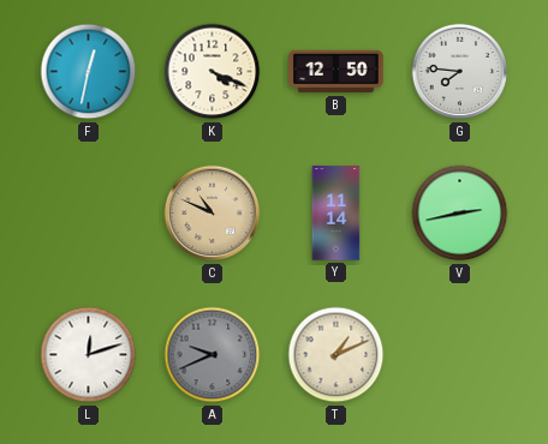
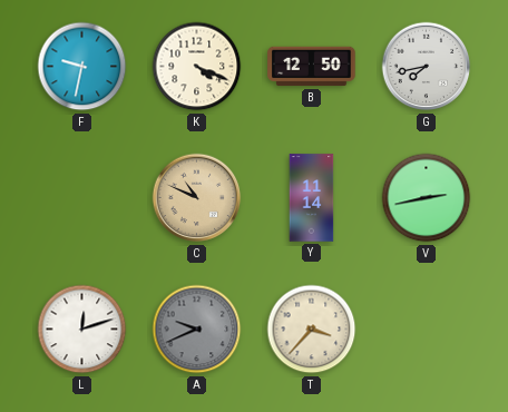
F: 12:32 -> 9:32
G: 7:46 -> 7:43
T: 1:11 -> 3:37
